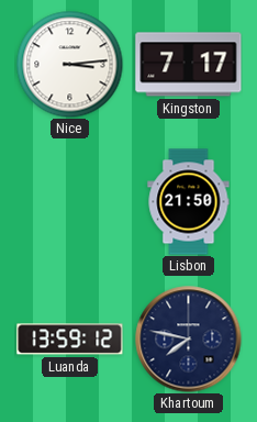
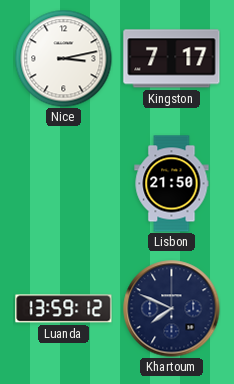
Nice: 3:14 -> 3:13
Khartoum: 7:47 -> 7:49
